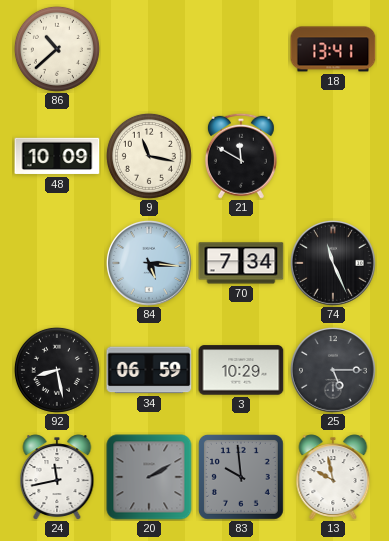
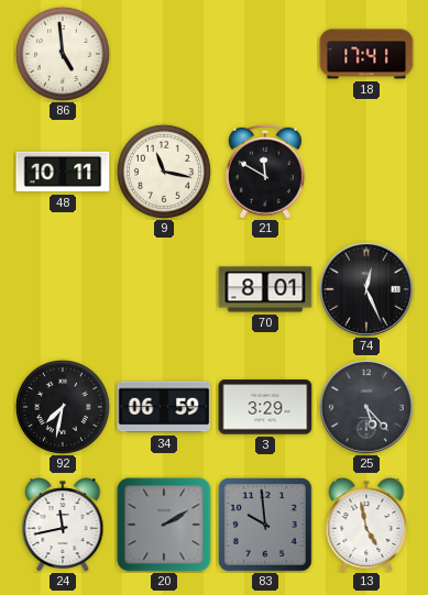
86: 10:38 -> 4:59
18: 13:41 -> 17:41
48: 10:09 -> 10:11
84: 5:16 -> none
70: 7:34 -> 8:01
74: 11:26 -> 12:26
92: 8:28 -> 7:32
3: 10:29 -> 3:29
25: 5:15 -> 5:23
13: 9:58 -> 4:58
